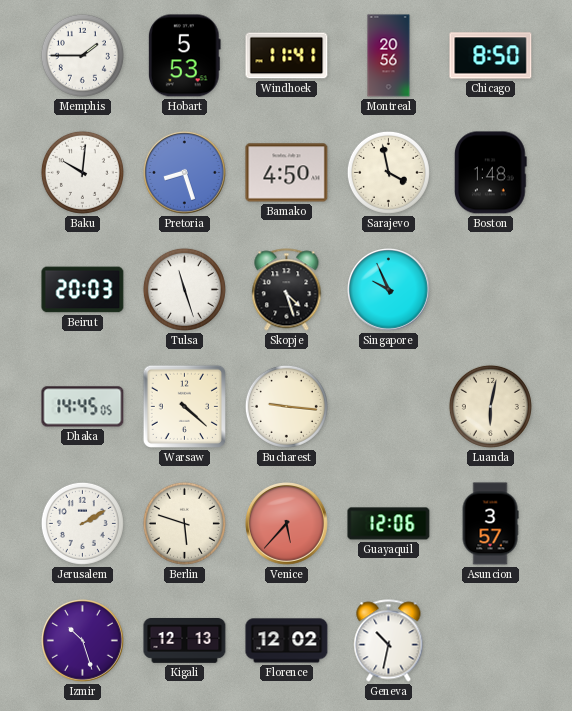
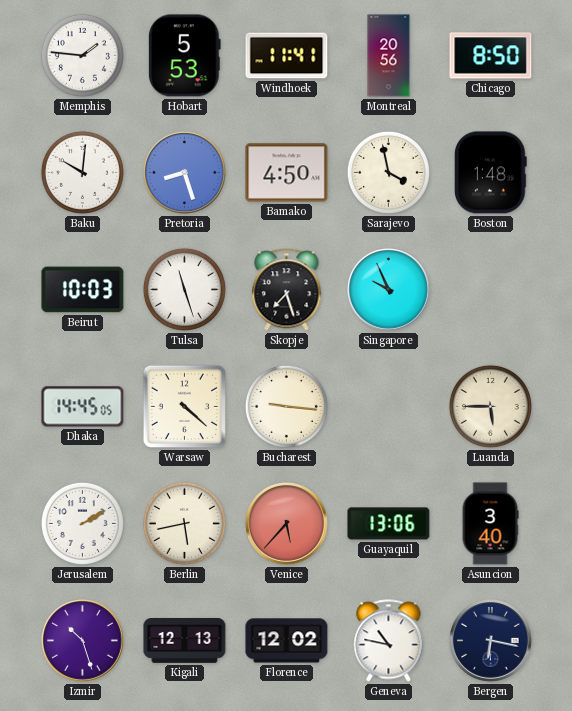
Memphis: 1:45 -> 1:46
Beirut: 20:03 -> 10:03
Skopje: 4:27 -> 7:27
Luanda: 6:02 -> 5:45
Berlin: 5:48 -> 5:43
Guayaquil: 12:06 -> 13:06
Asuncion: 3:57 -> 3:40
Geneva: 10:32 -> 10:47
Bergen: none -> 6:17
